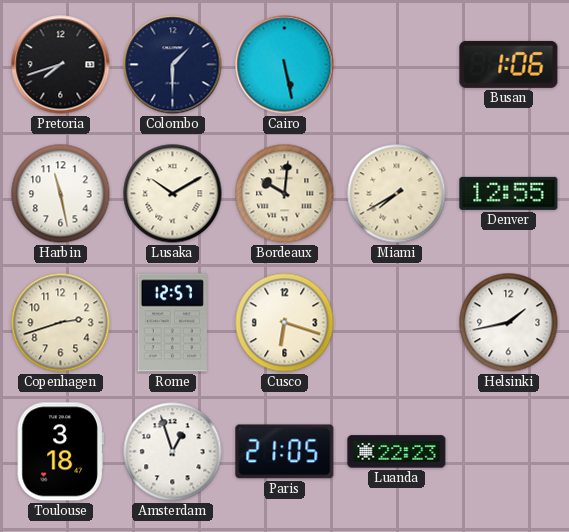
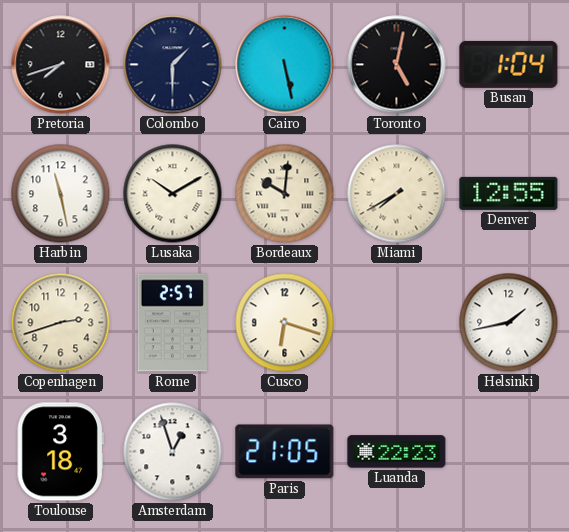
Toronto: none -> 5:02
Busan: 1:06 -> 1:04
Rome: 12:57 -> 2:57
